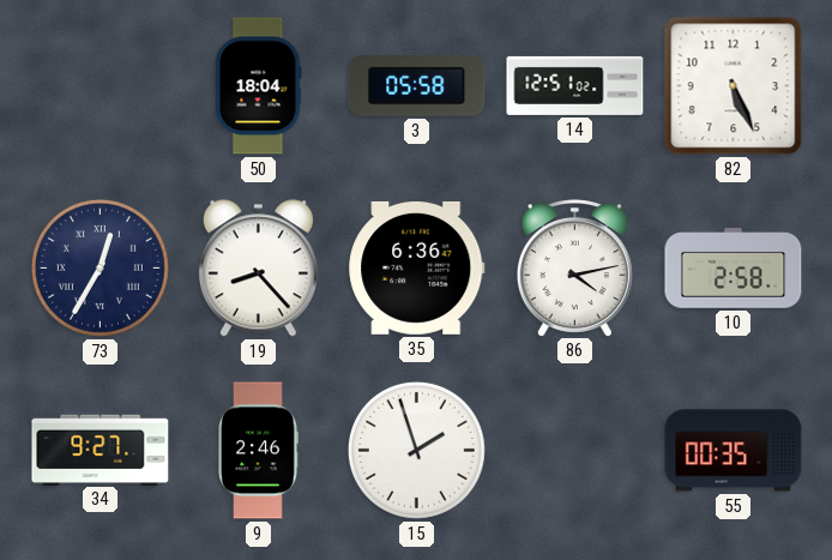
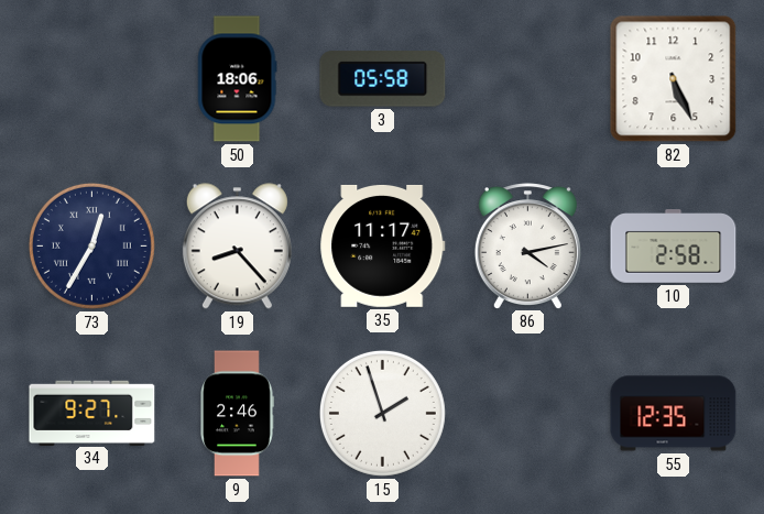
50: 18:04 -> 18:06
14: 12:51 -> none
35: 6:36 -> 11:17
55: 00:35 -> 12:35
